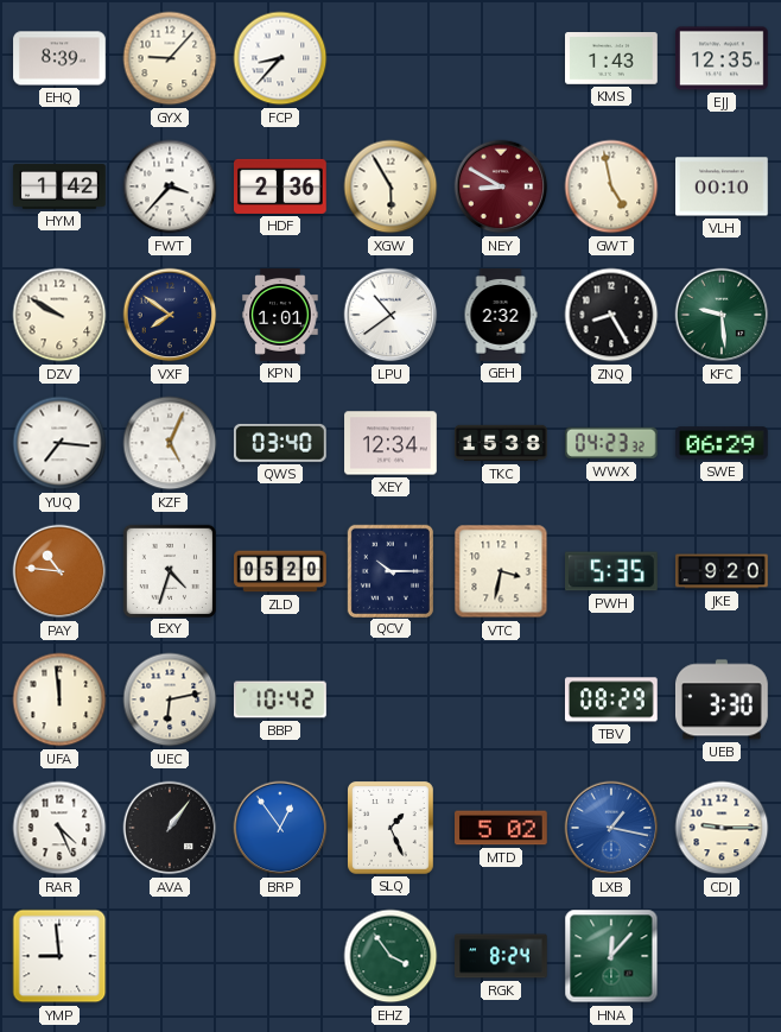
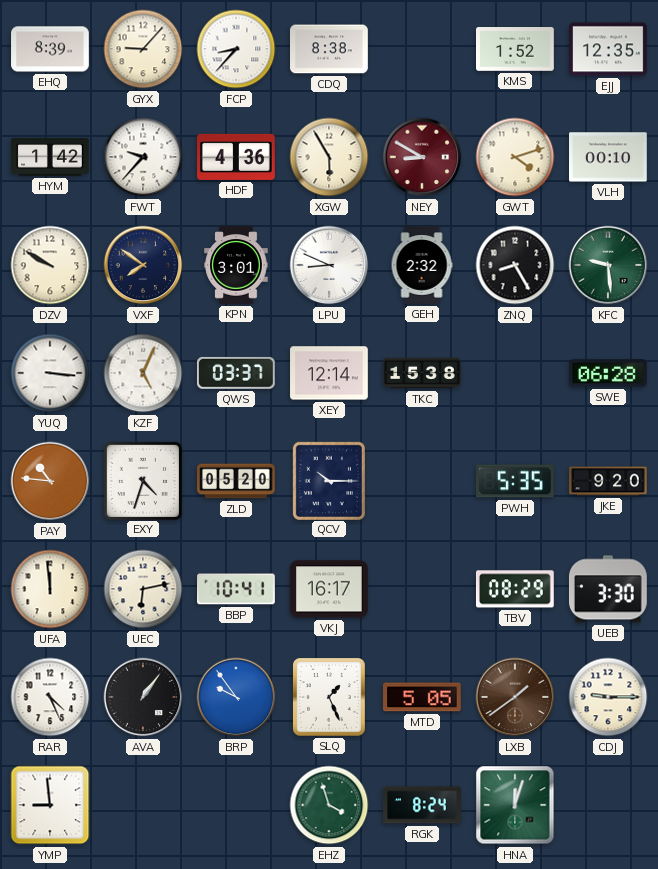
CDQ: none -> 8:38
KMS: 1:43 -> 1:52
FWT: 3:37 -> 9:37
HDF: 2:36 -> 4:36
GWT: 4:58 -> 4:12
KPN: 1:01 -> 3:01
LPU: 10:39 -> 8:49
YUQ: 7:16 -> 3:16
QWS: 03:40 -> 03:37
XEY: 12:34 -> 12:14
WWX: 04:23 -> none
SWE: 06:29 -> 06:28
VTC: 3:32 -> none
BBP: 10:42 -> 10:41
VKJ: none -> 16:17
BRP: 12:54 -> 9:54
MTD: 5:02 -> 5:05
LXB: 1:17 -> 1:39
LXB dial: blue -> brown
EHZ: 3:54 -> 3:57
HNA: 12:07 -> 12:03
